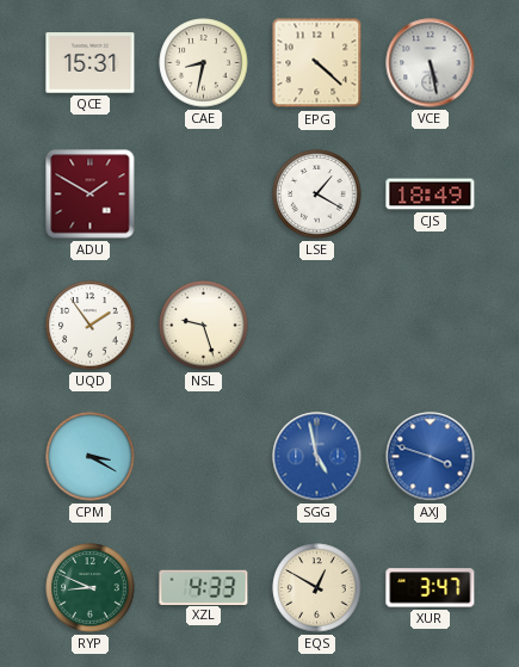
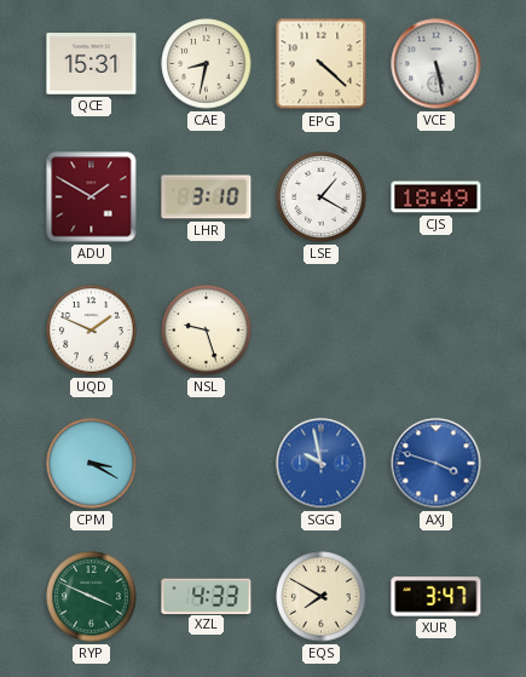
LHR: none -> 3:10
UQD: 1:54 -> 1:49
SGG: 4:58 -> 9:58
RYP: 8:49 -> 3:49
EQS: 12:50 -> 7:50
